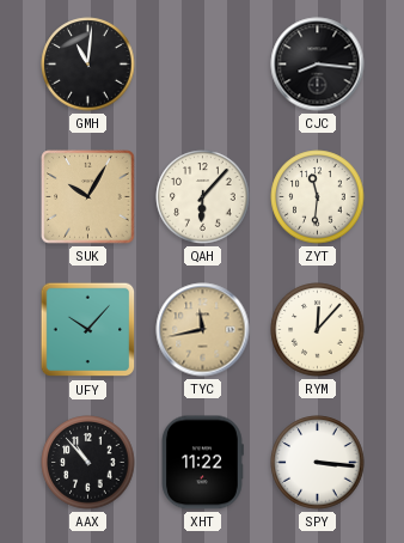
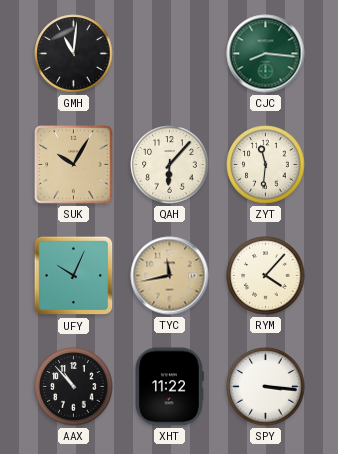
CJC dial: black -> green
UFY: 10:07 -> 10:04
RYM: 12:07 -> 4:07
